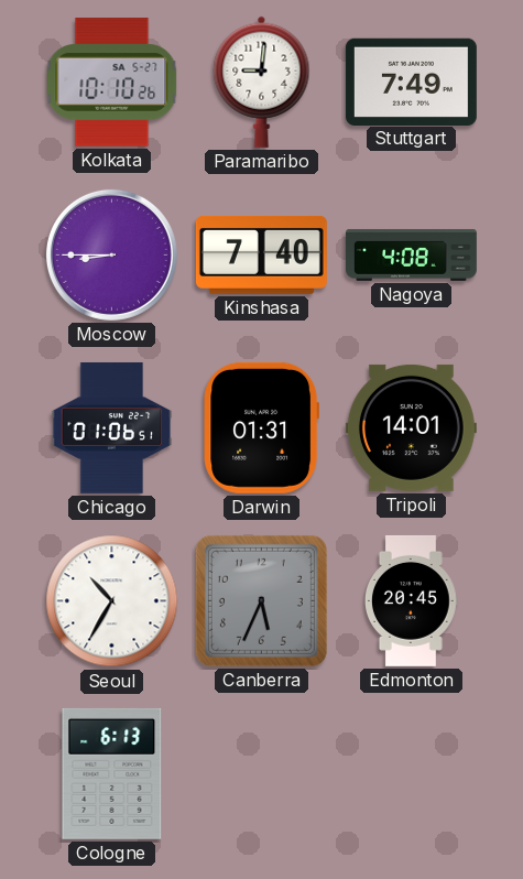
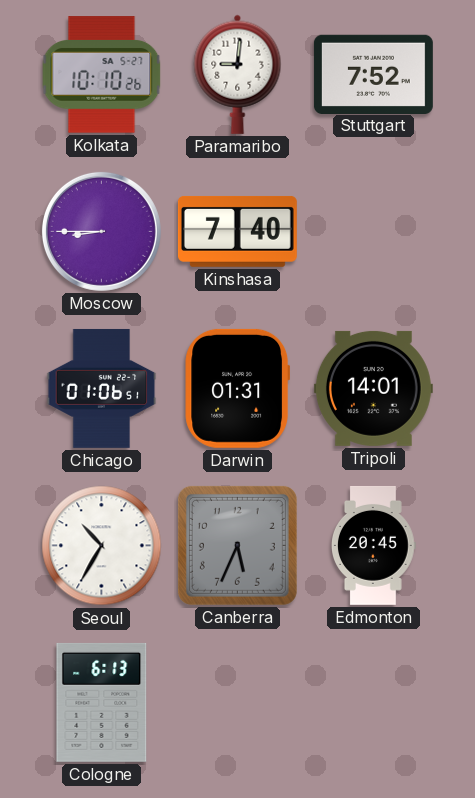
Stuttgart: 7:49 -> 7:52
Nagoya: 4:08 -> none
